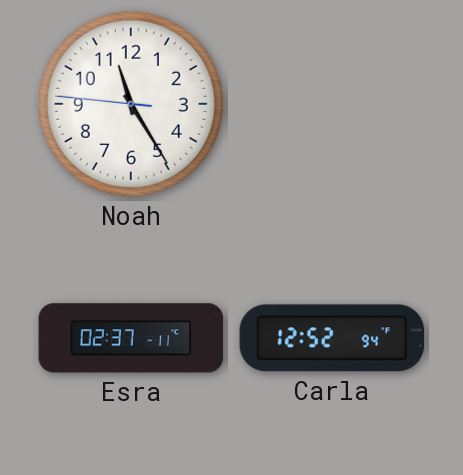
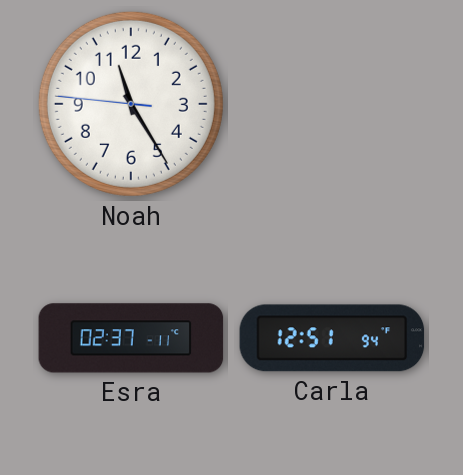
Carla: 12:52 -> 12:51
